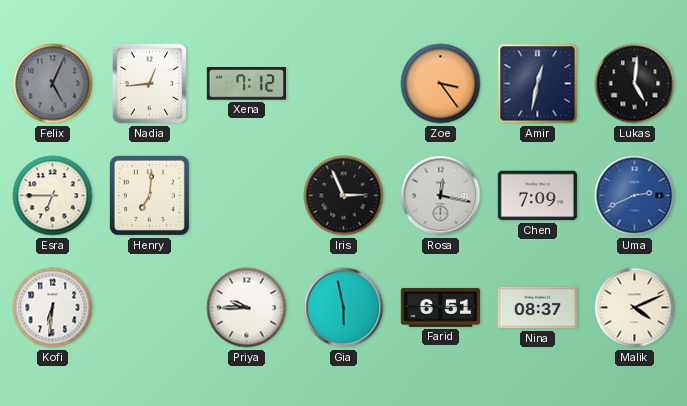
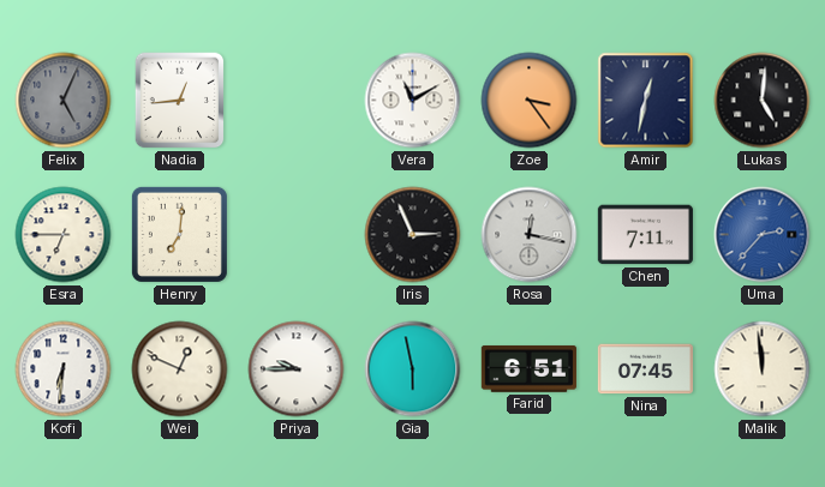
Xena: 7:12 -> none
Vera: none -> 11:10
Chen: 7:09 -> 7:11
Uma: 2:41 -> 2:37
Wei: none -> 12:49
Nina: 08:37 -> 07:45
Malik: 4:11 -> 11:59
